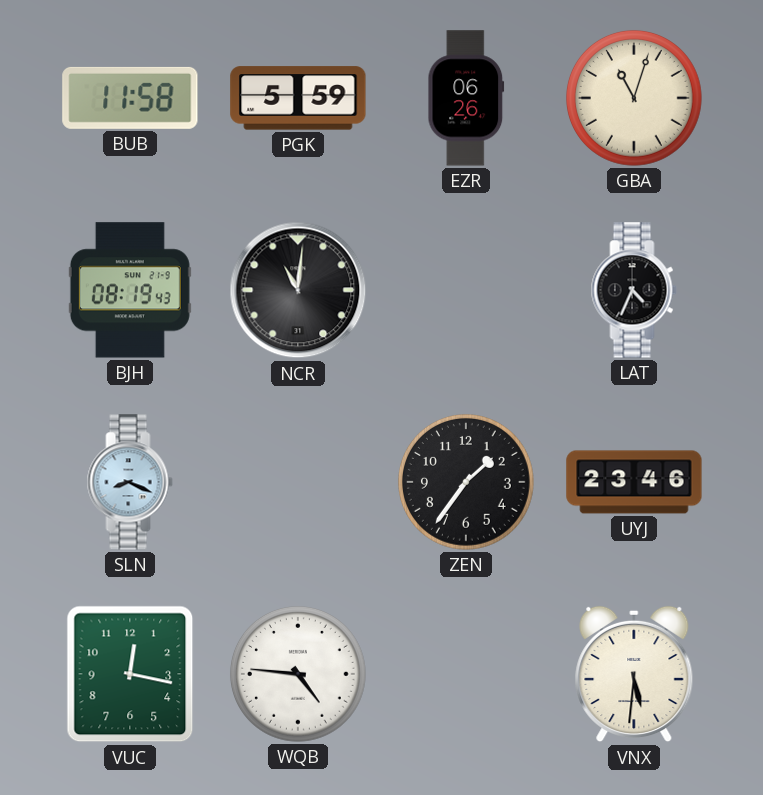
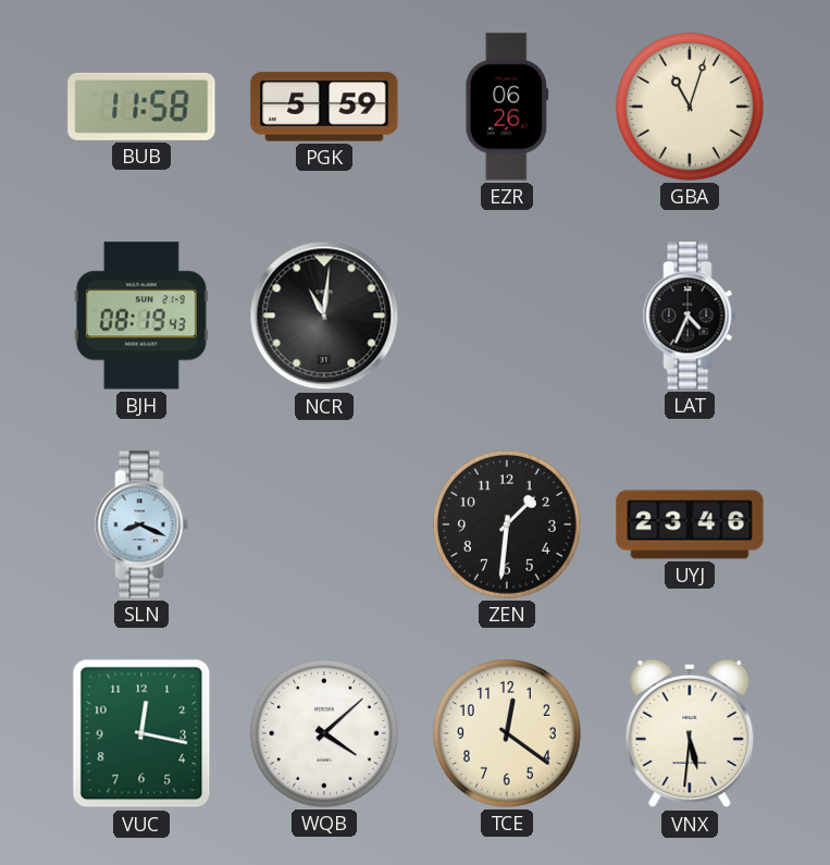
ZEN: 1:36 -> 1:31
WQB: 4:46 -> 4:08
TCE: none -> 12:21
